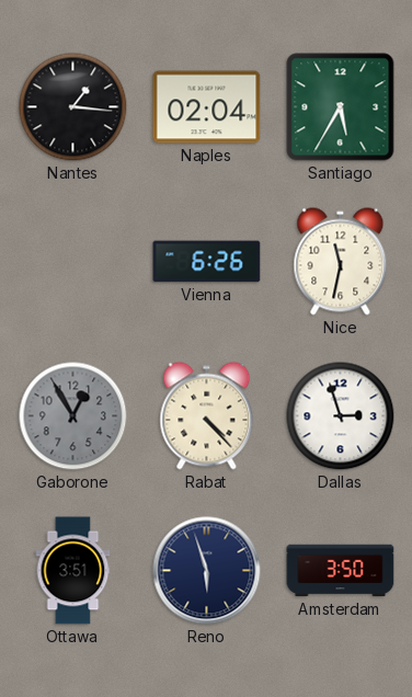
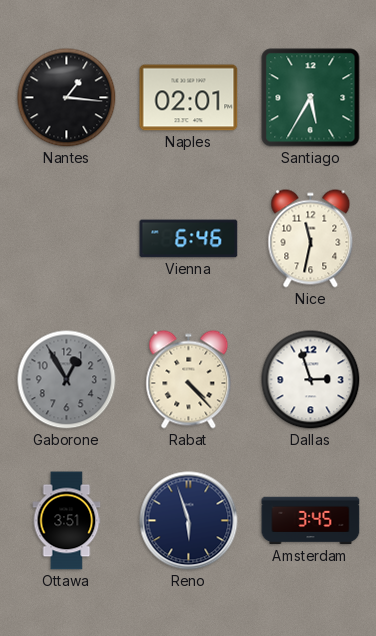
Naples: 02:04 -> 02:01
Vienna: 6:26 -> 6:46
Amsterdam: 3:50 -> 3:45
